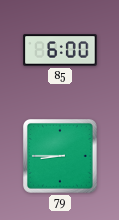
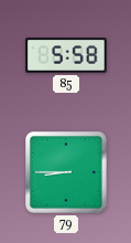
85: 6:00 -> 5:58
